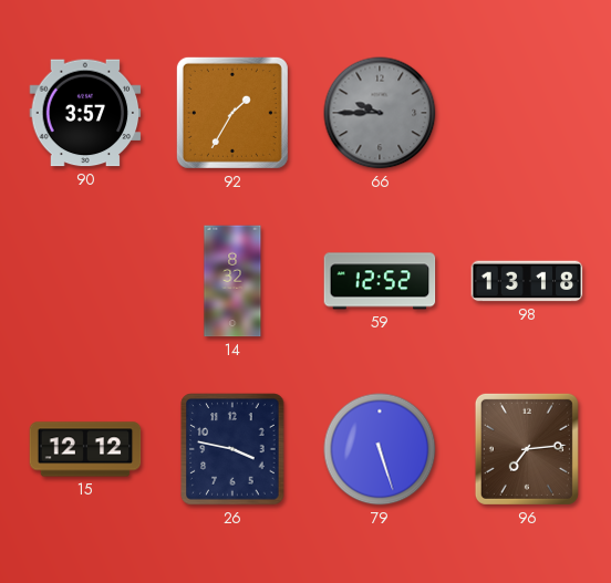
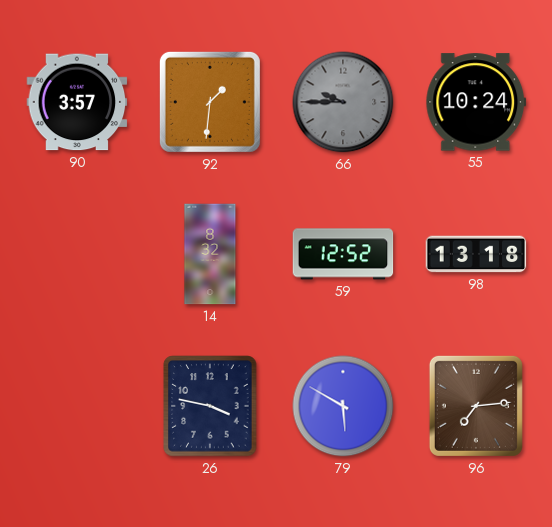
92: 1:35 -> 1:31
55: none -> 10:24
15: 12:12 -> none
79: 5:27 -> 5:50
